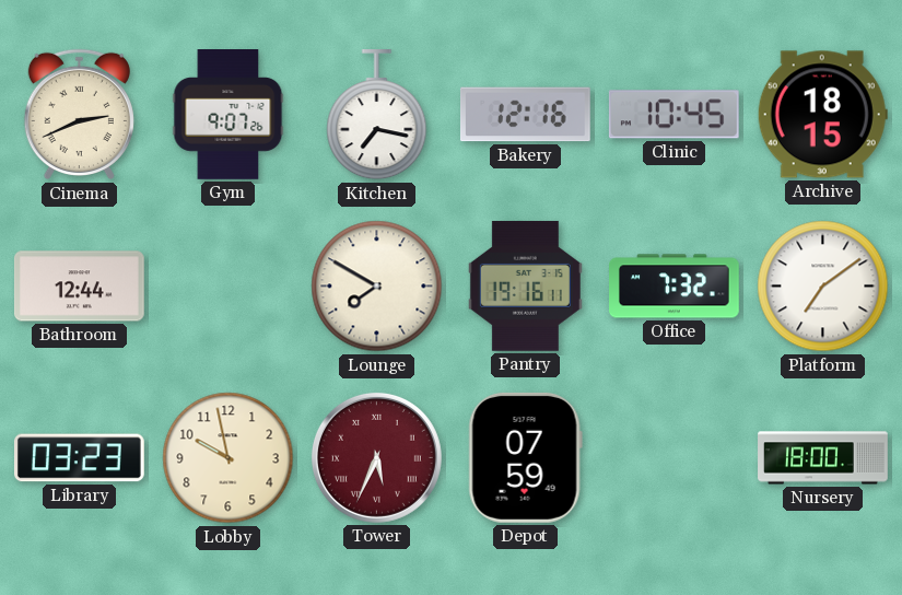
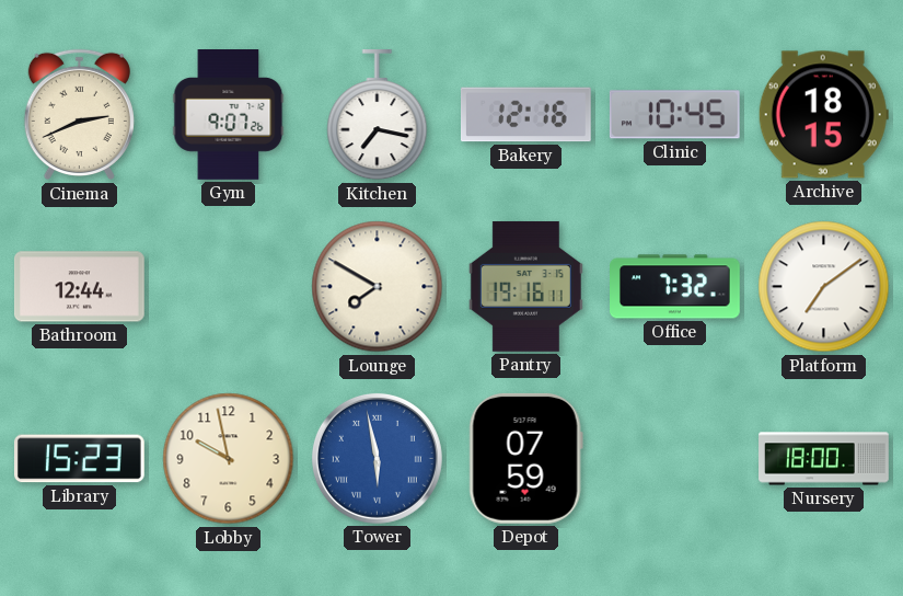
Library: 03:23 -> 15:23
Tower: 5:34 -> 5:58
Tower dial: burgundy -> blue
